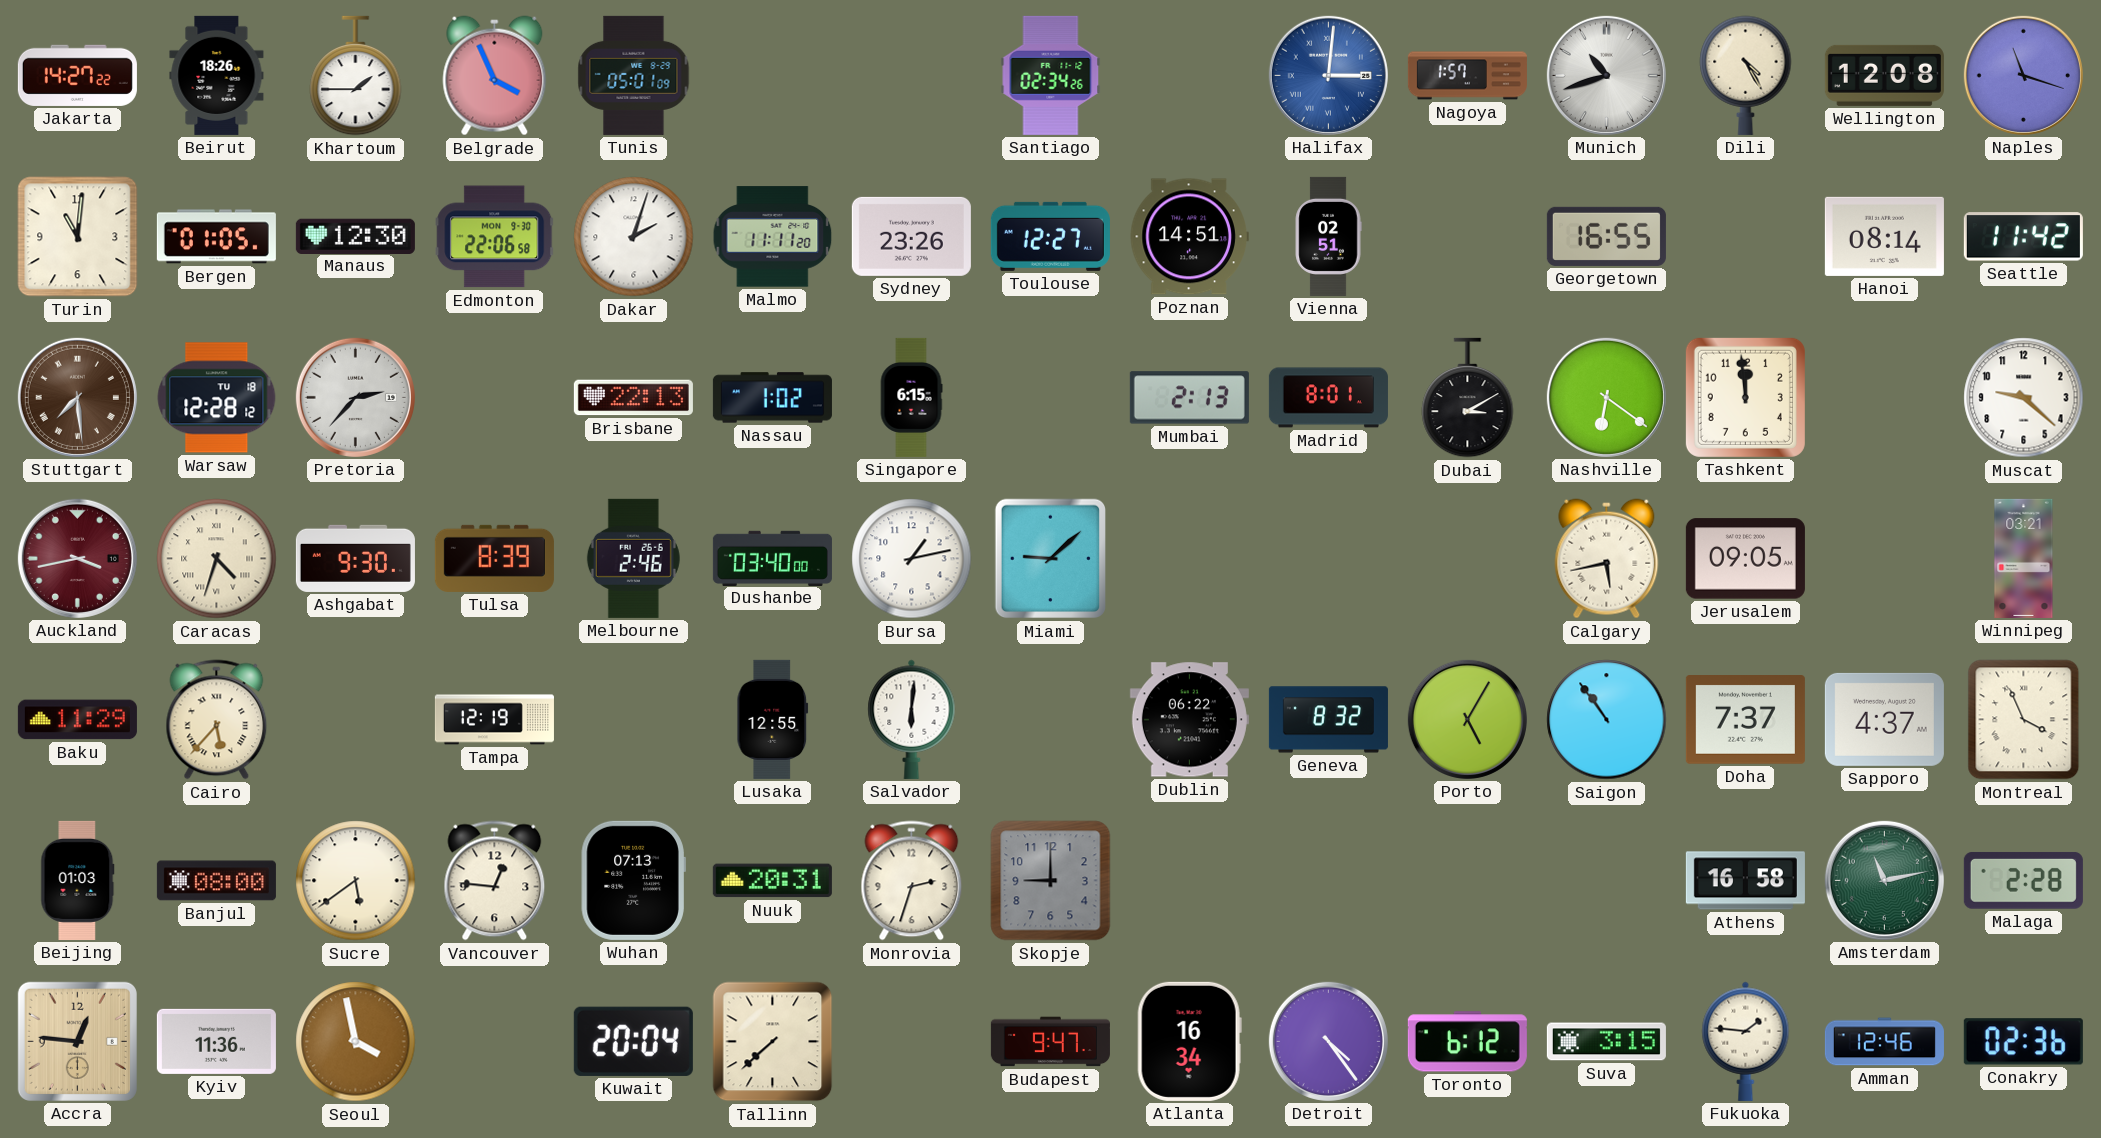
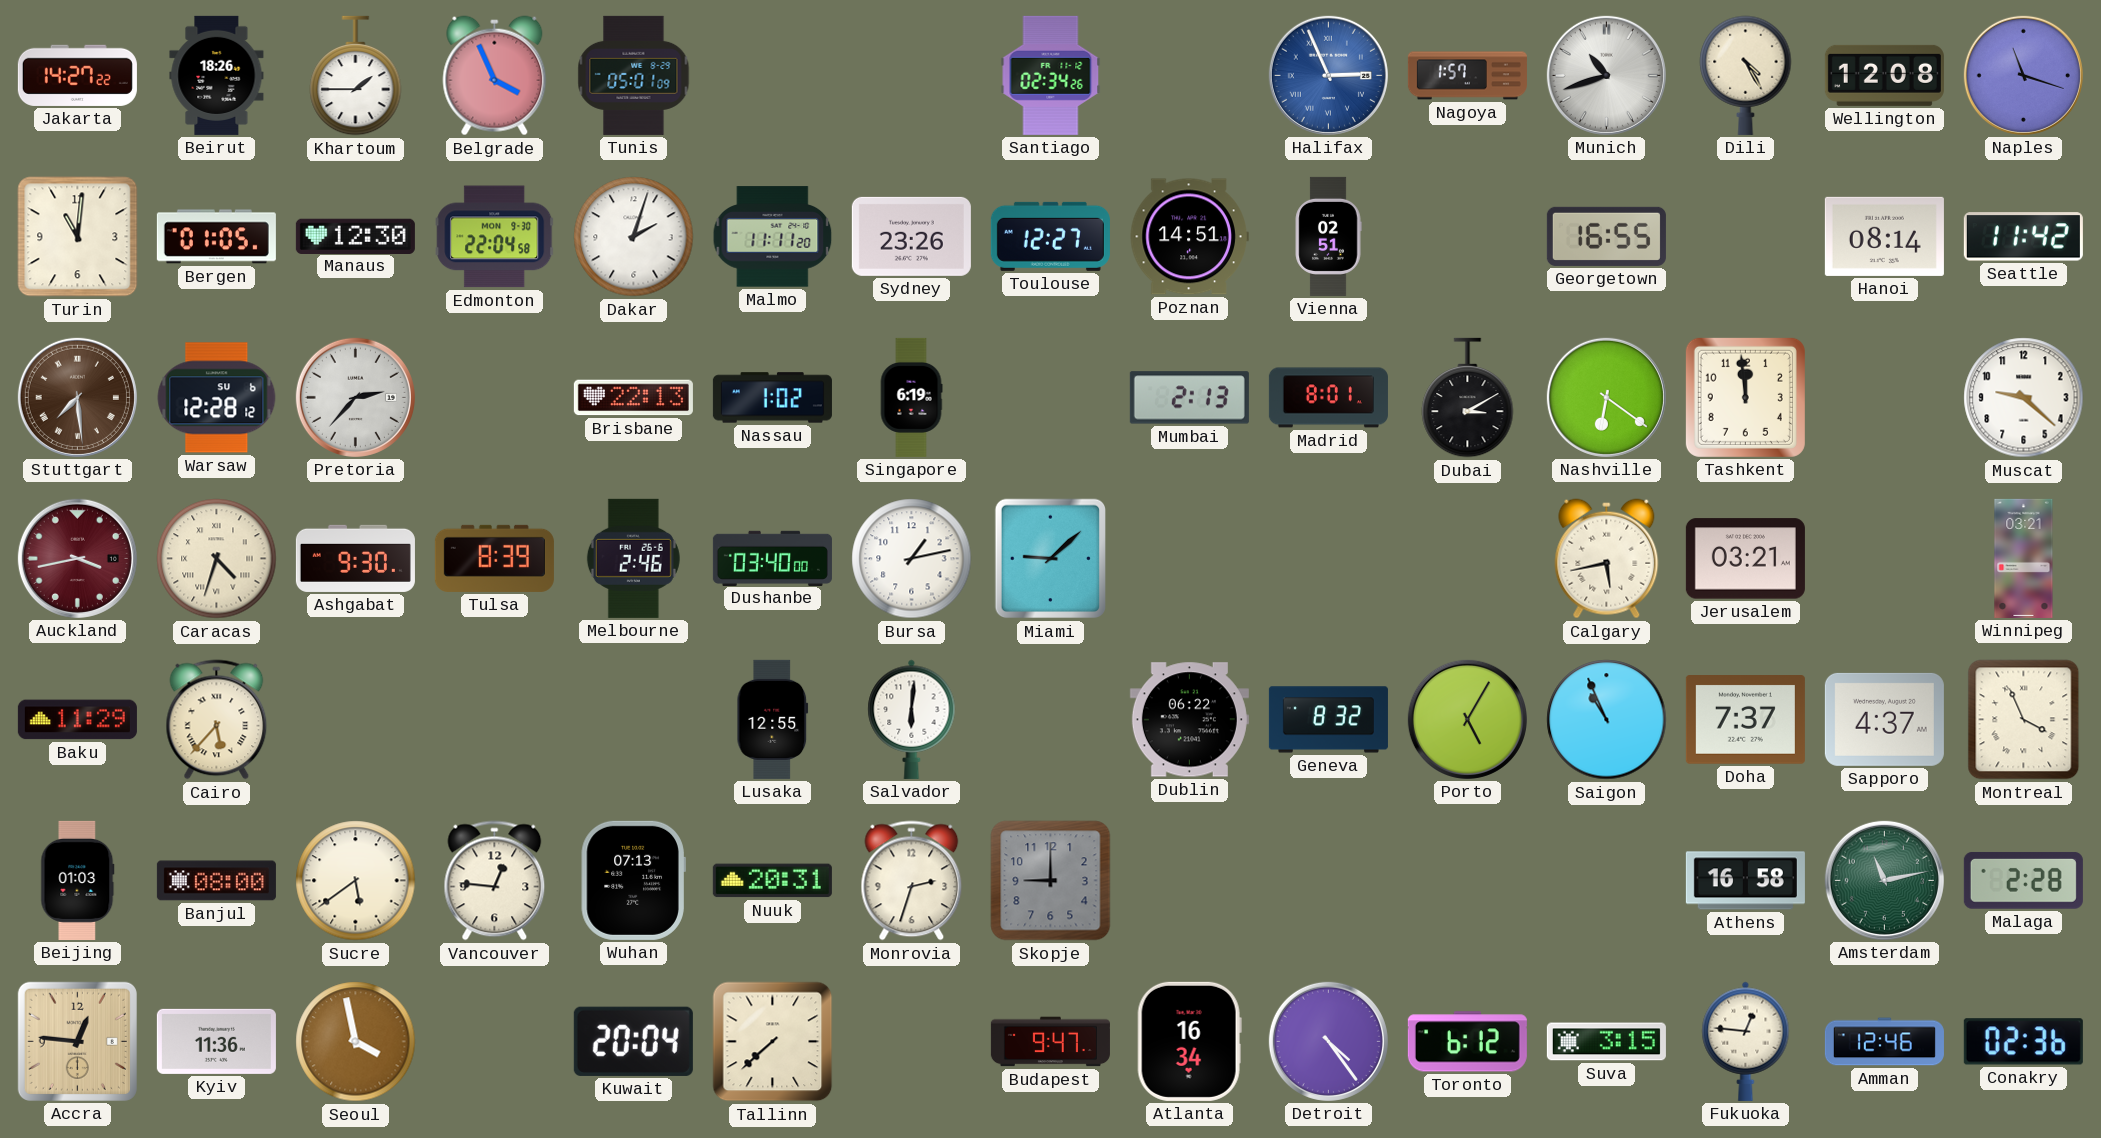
Halifax: 3:01 -> 2:56
Edmonton: 22:06 -> 22:04
Warsaw date: TU 18 -> SU 6
Singapore: 6:15 -> 6:19
Jerusalem: 09:05 -> 03:21
Tampa: 12:19 -> none
Saigon: 10:54 -> 10:56
Fukuoka: 1:46 -> 12:46
